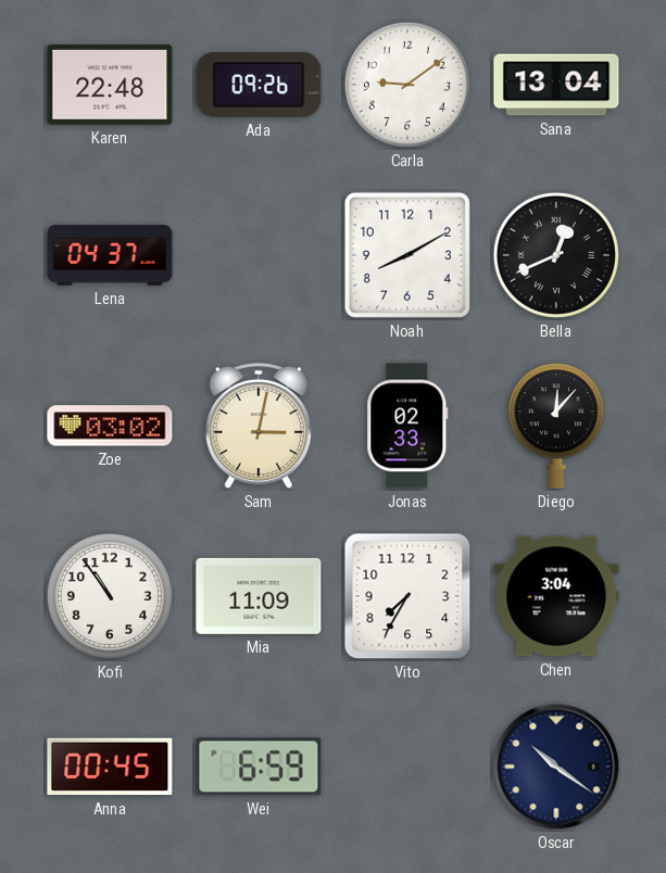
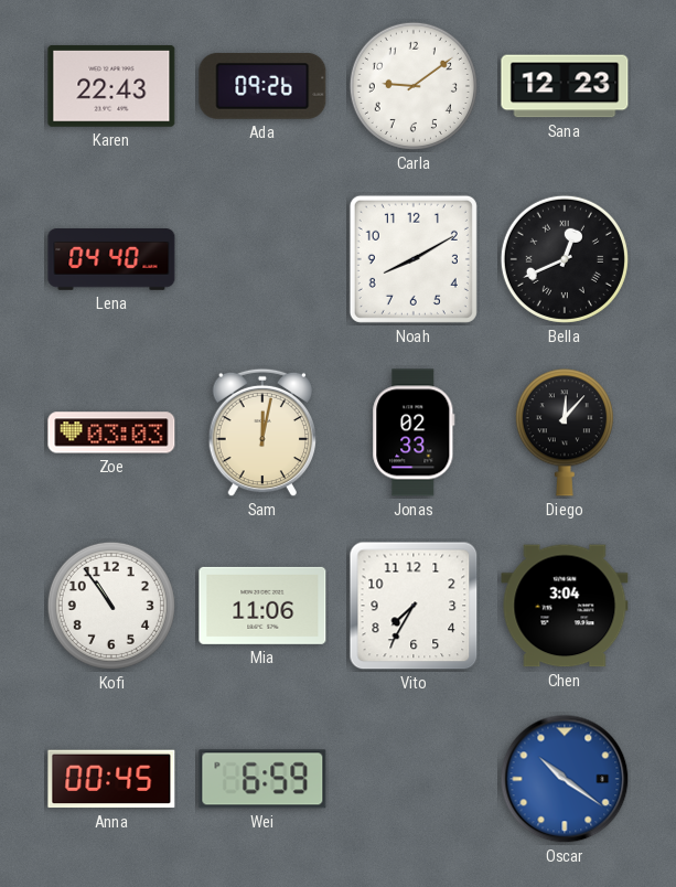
Karen: 22:48 -> 22:43
Sana: 13:04 -> 12:23
Lena: 04:37 -> 04:40
Zoe: 03:02 -> 03:03
Sam: 3:02 -> 12:02
Mia: 11:09 -> 11:06
Oscar dial: navy -> blue
